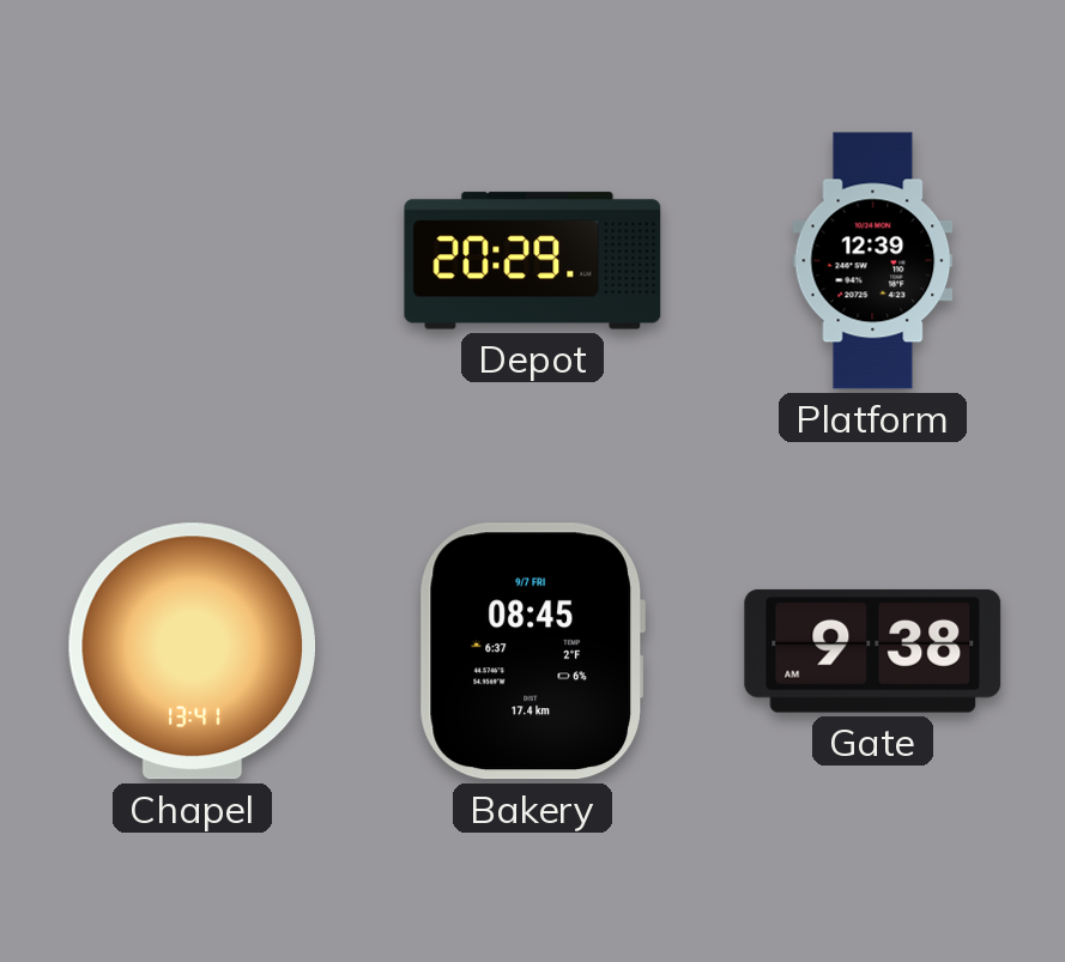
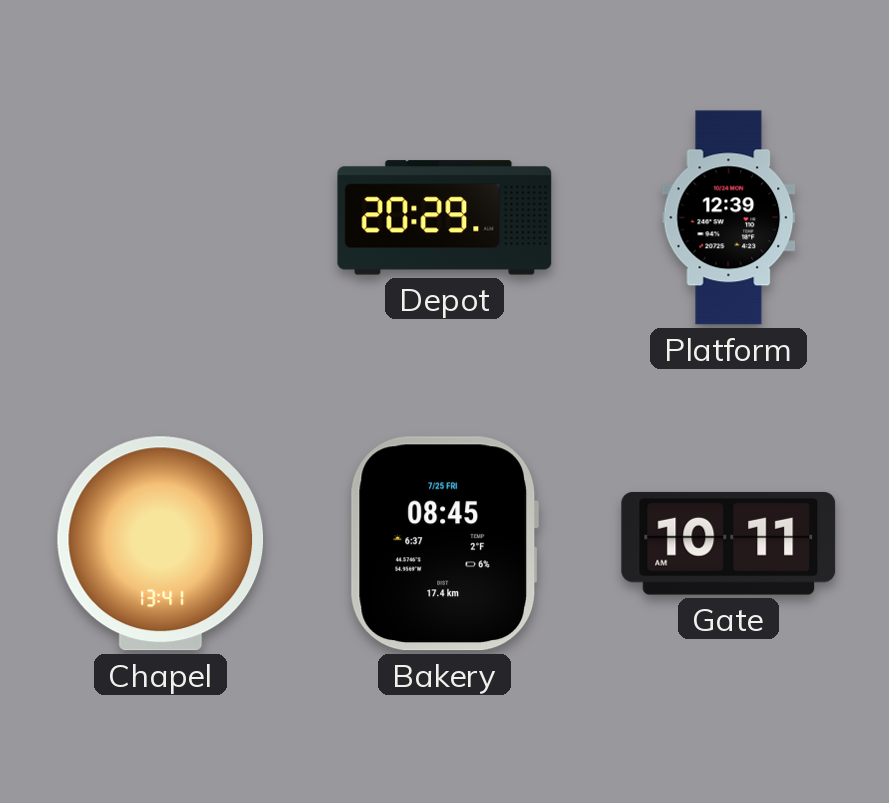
Bakery date: 9/7 FRI -> 7/25 FRI
Gate: 9:38 -> 10:11
